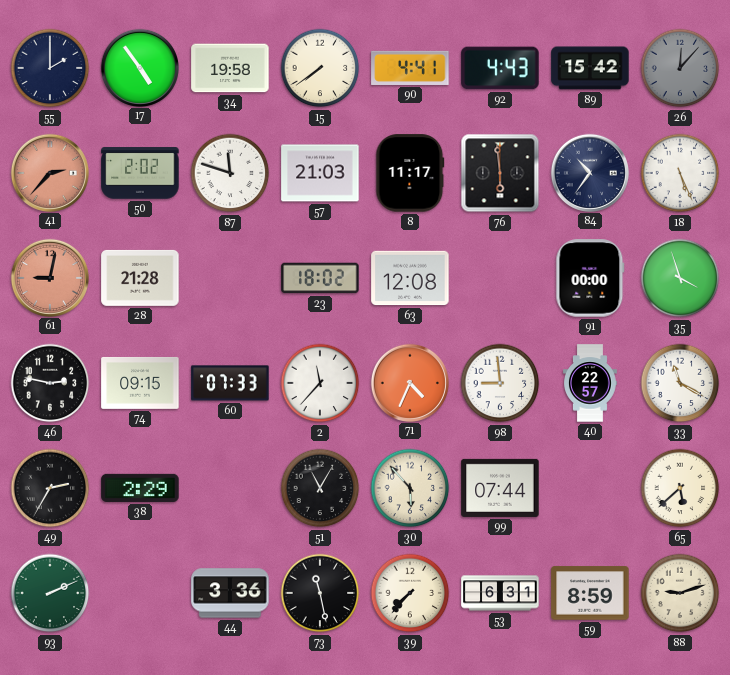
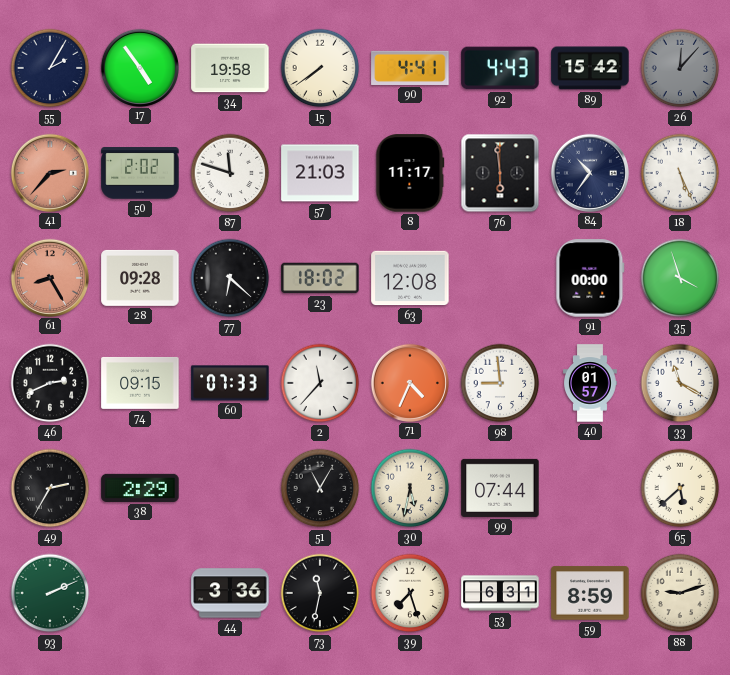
55: 2:00 -> 2:05
61: 9:02 -> 8:25
28: 21:28 -> 09:28
77: none -> 6:22
46: 2:47 -> 2:41
40: 22:57 -> 01:57
30: 5:53 -> 5:32
73: 11:28 -> 11:32
39: 7:37 -> 7:27
